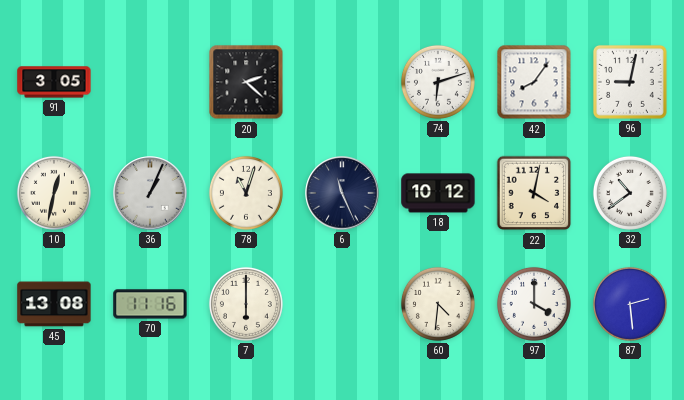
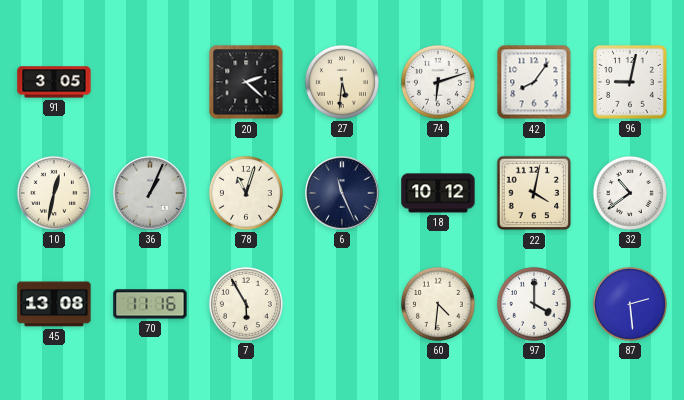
27: none -> 5:31
7: 6:00 -> 5:55
